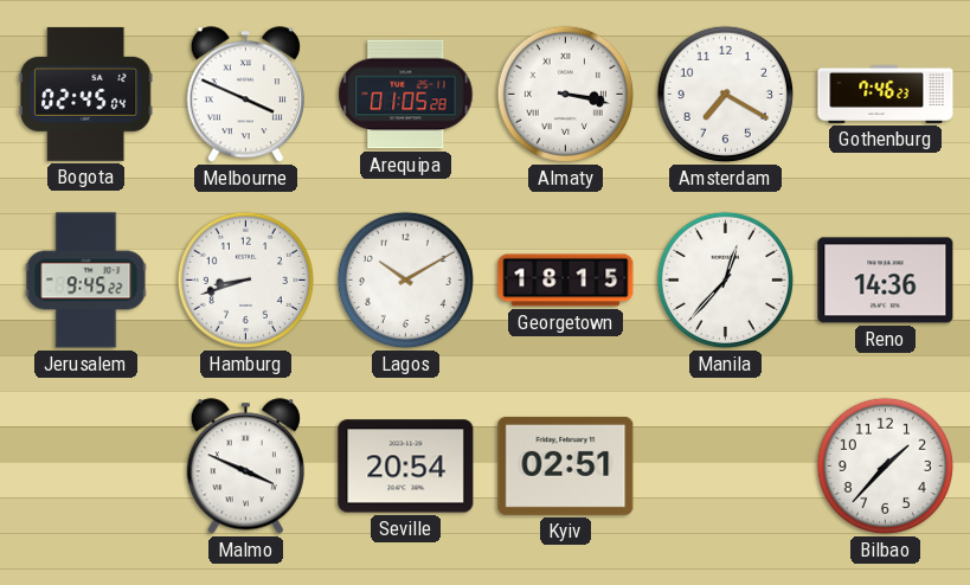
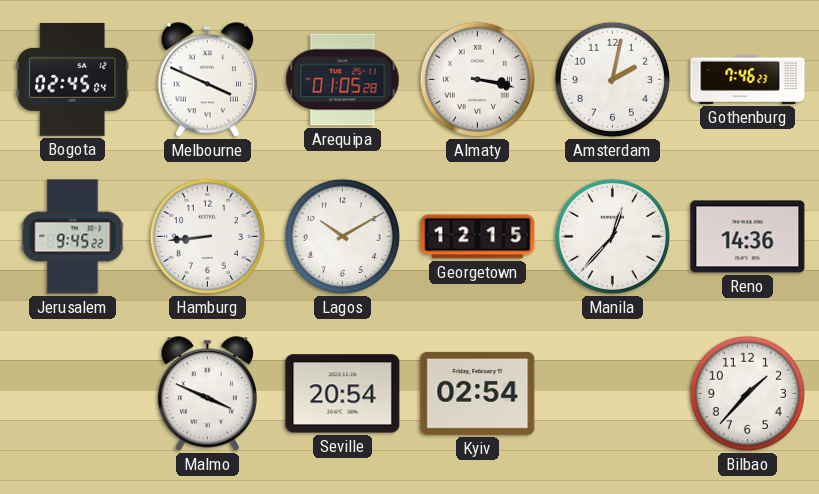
Amsterdam: 7:20 -> 2:02
Hamburg: 8:42 -> 8:44
Georgetown: 18:15 -> 12:15
Kyiv: 02:51 -> 02:54
